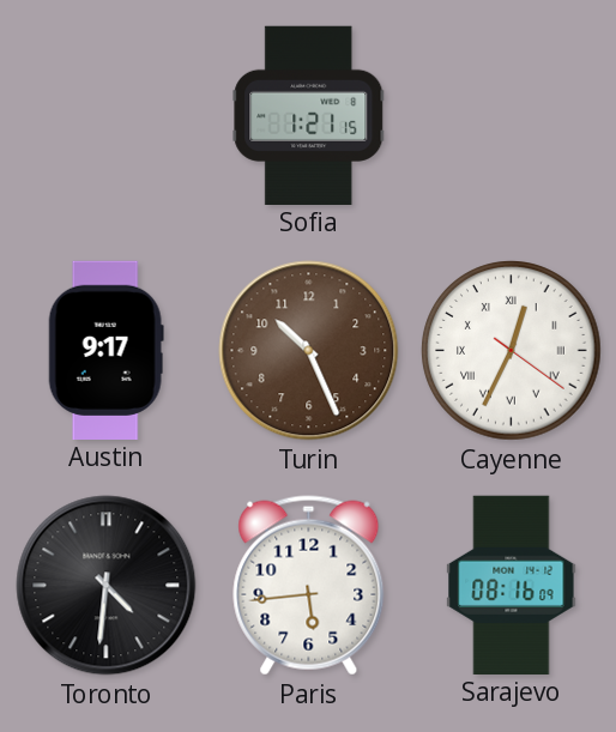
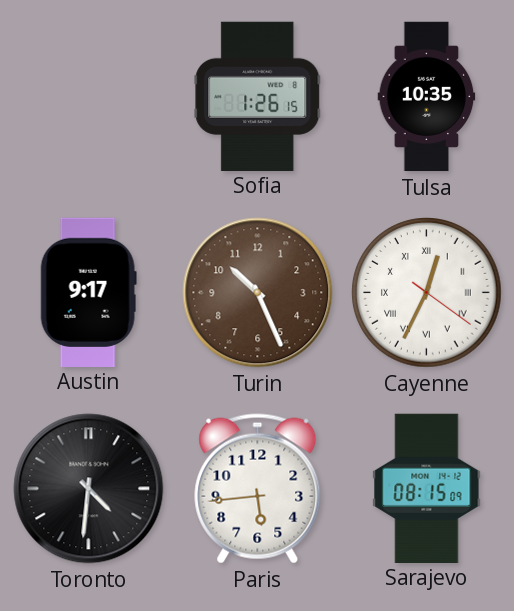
Sofia: 1:21 -> 1:26
Tulsa: none -> 10:35
Sarajevo: 08:16 -> 08:15
